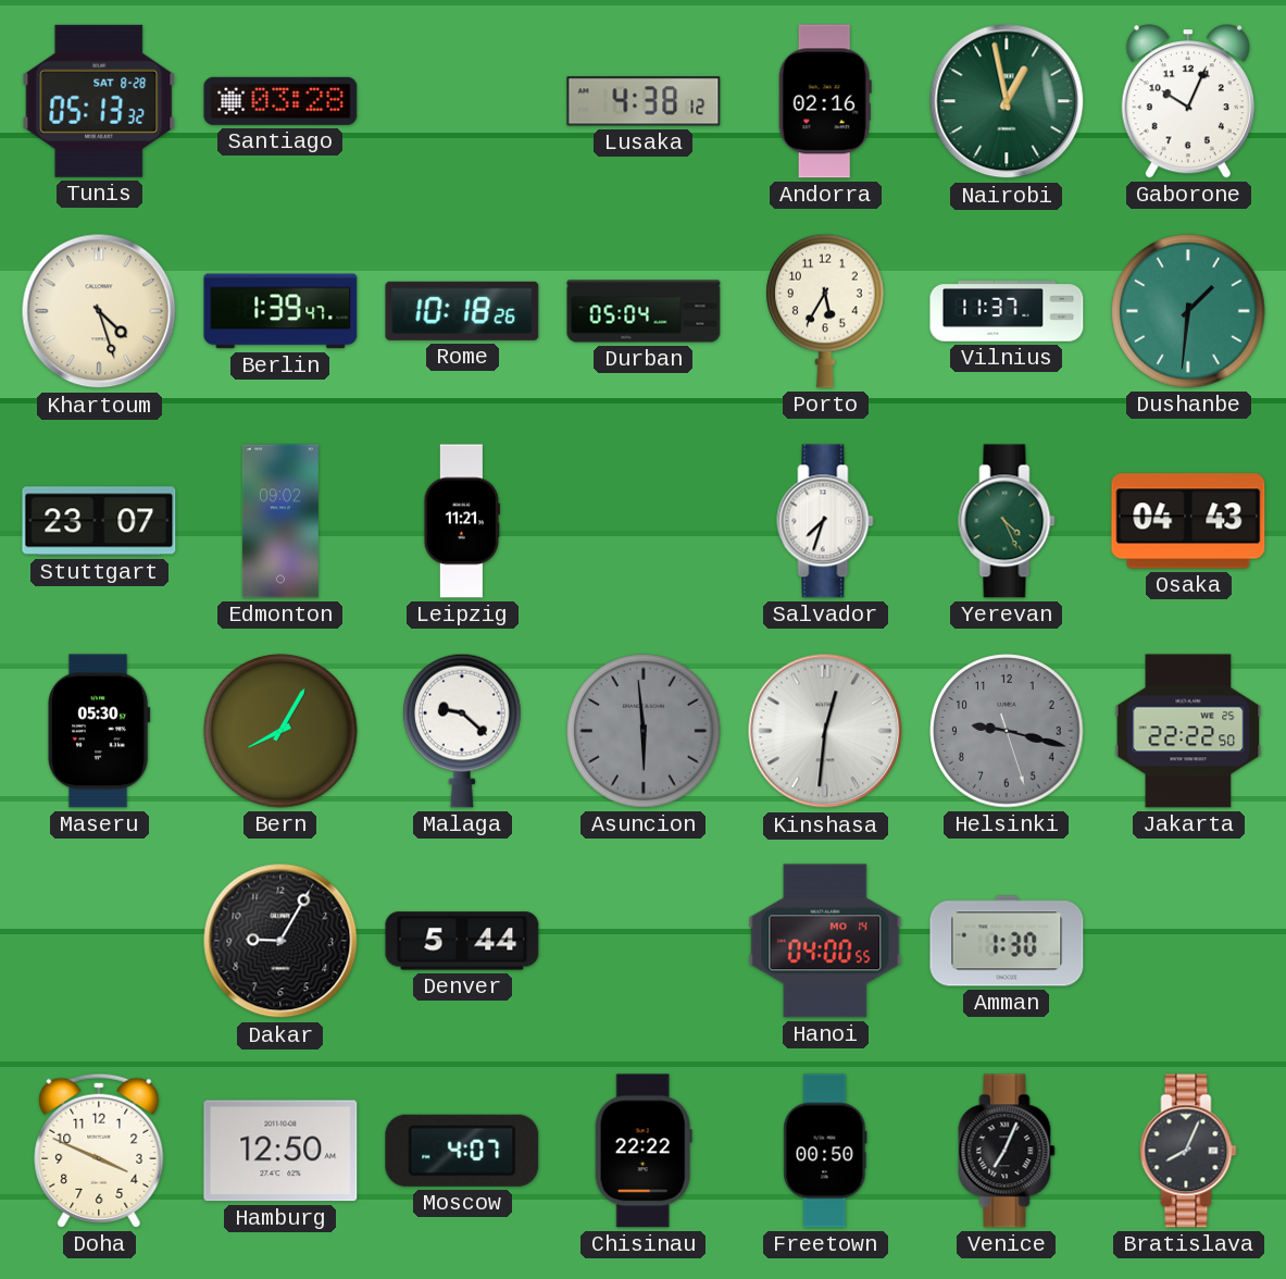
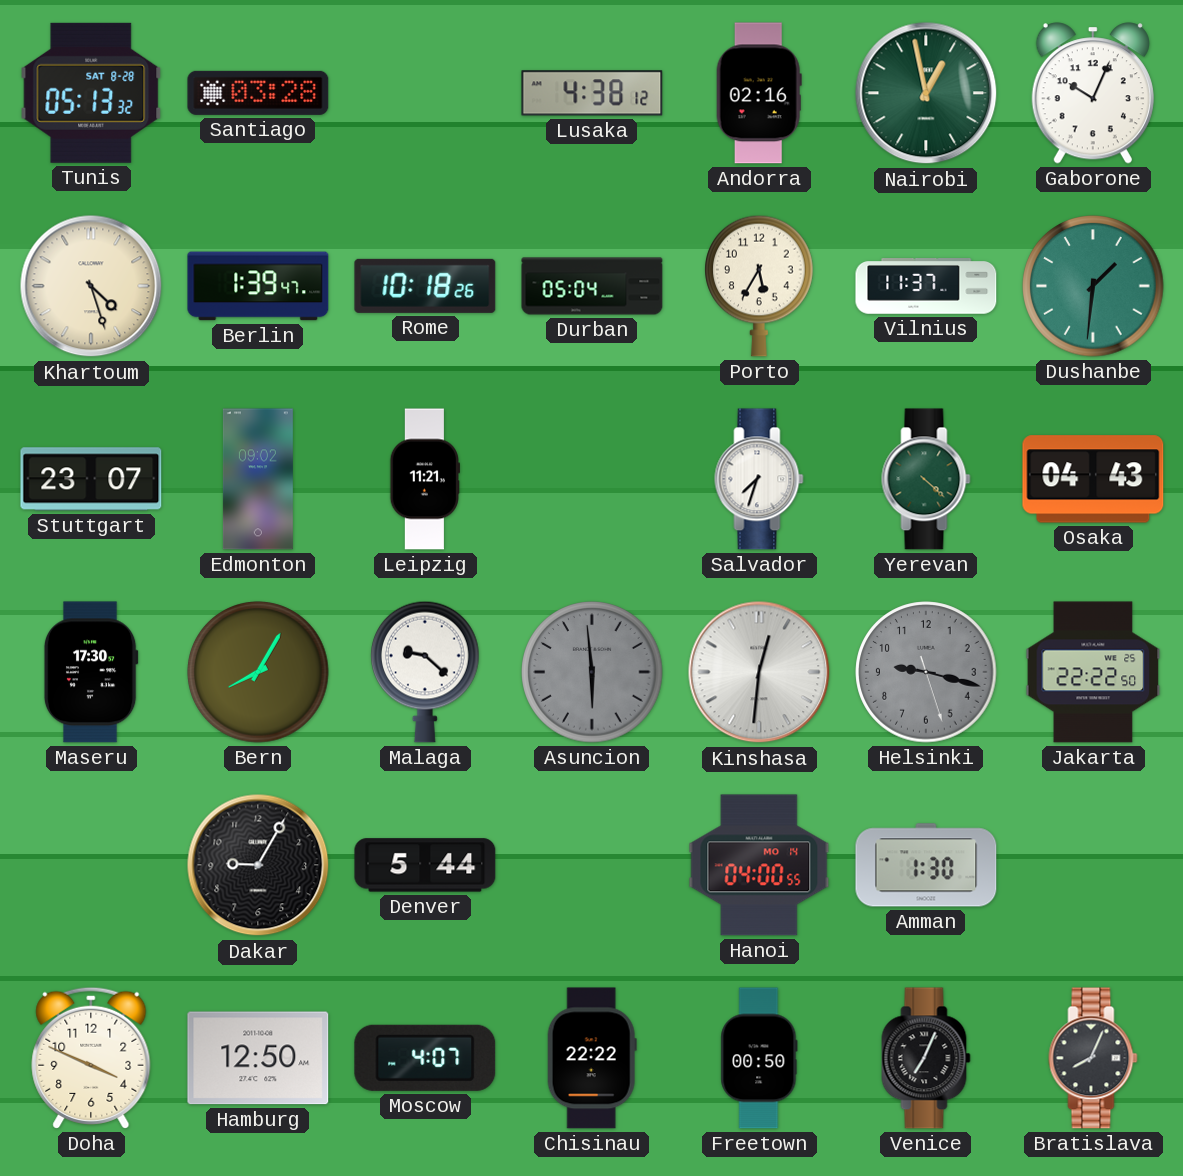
Yerevan: 4:26 -> 4:22
Maseru: 05:30 -> 17:30
